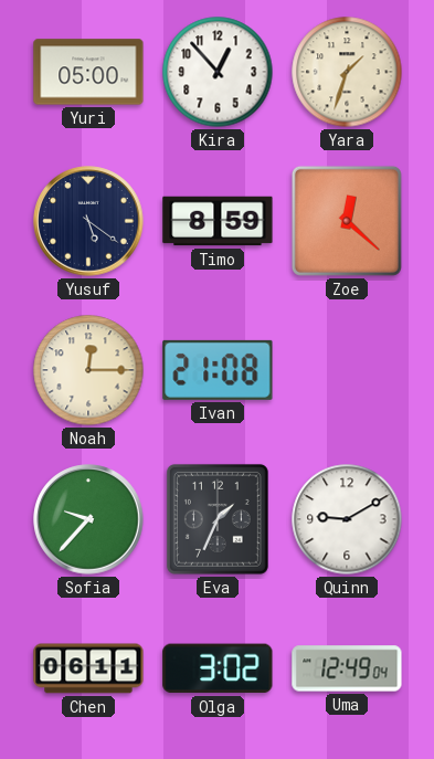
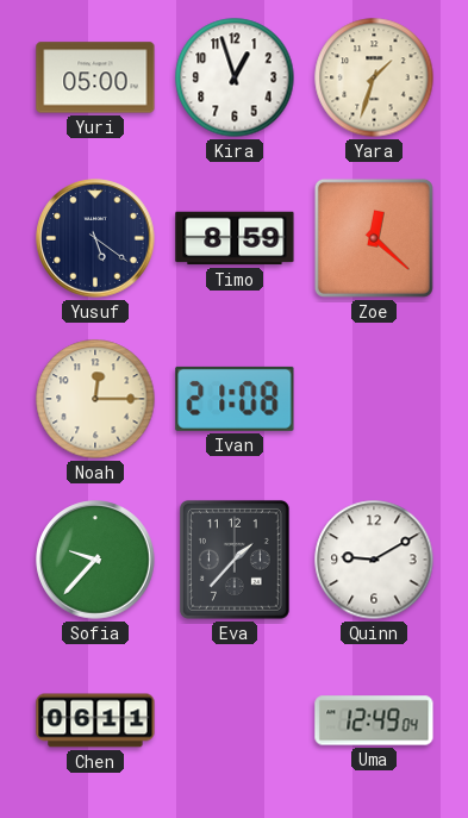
Kira: 12:53 -> 12:57
Eva: 1:34 -> 1:37
Olga: 3:02 -> none
